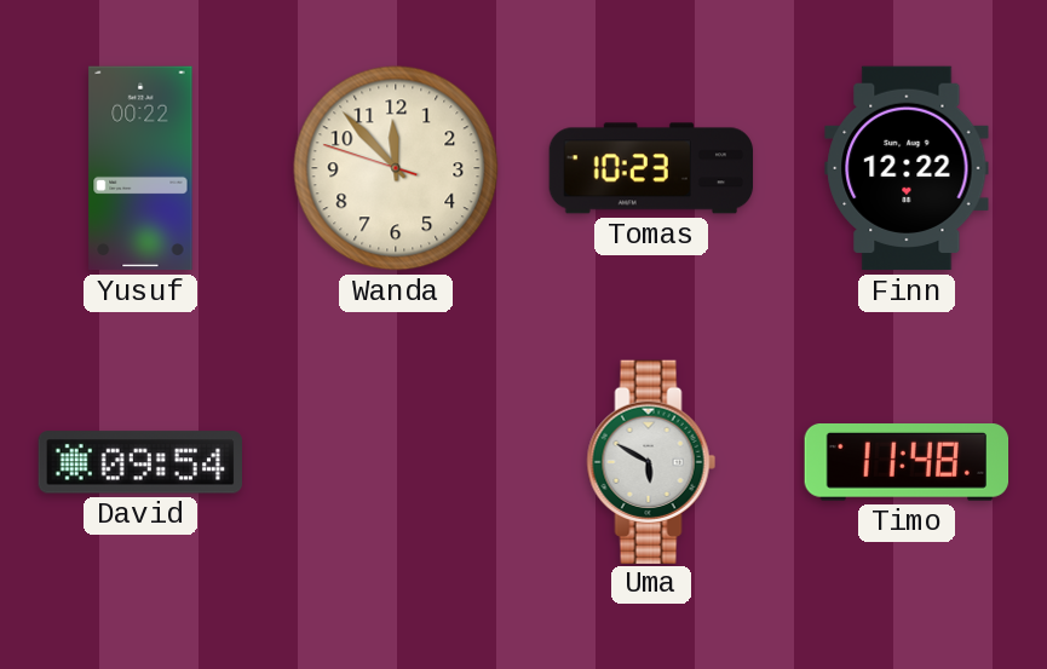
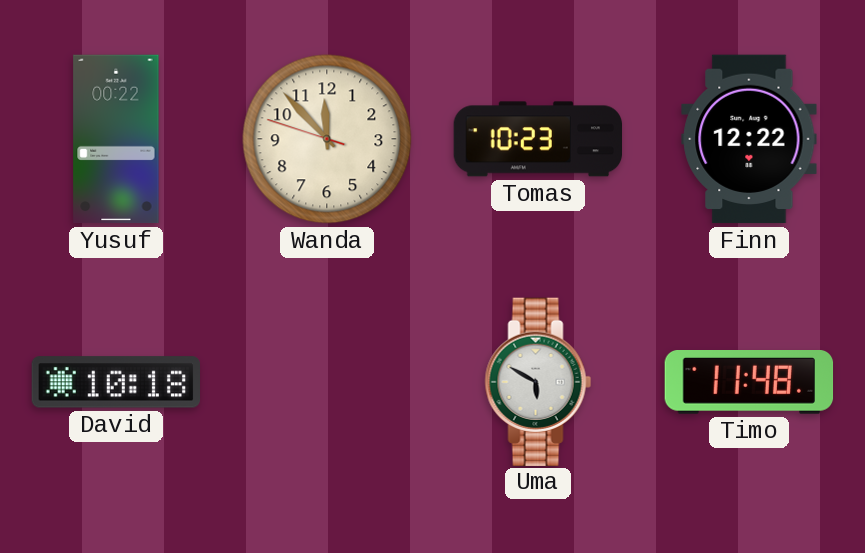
David: 09:54 -> 10:18
